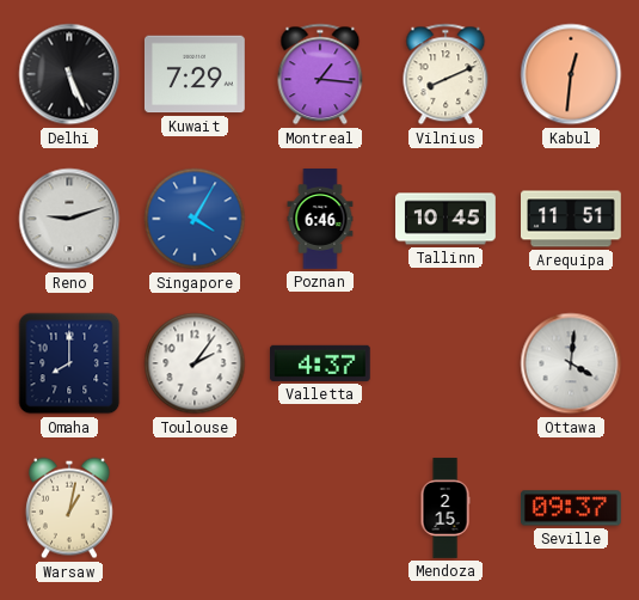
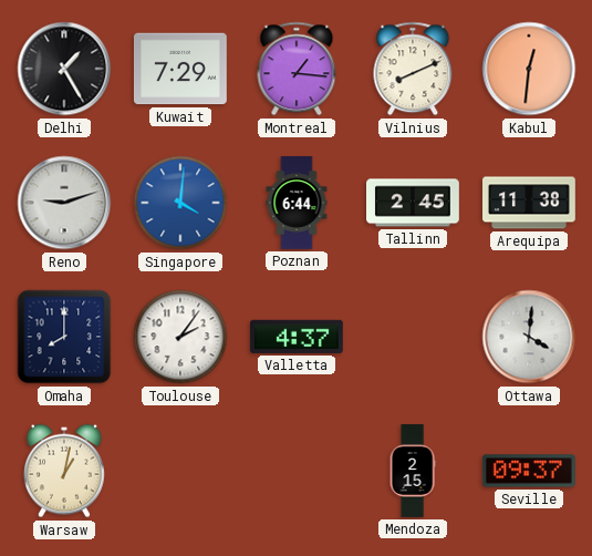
Delhi: 5:26 -> 1:25
Singapore: 4:05 -> 4:01
Poznan: 6:46 -> 6:44
Tallinn: 10:45 -> 2:45
Arequipa: 11:51 -> 11:38
